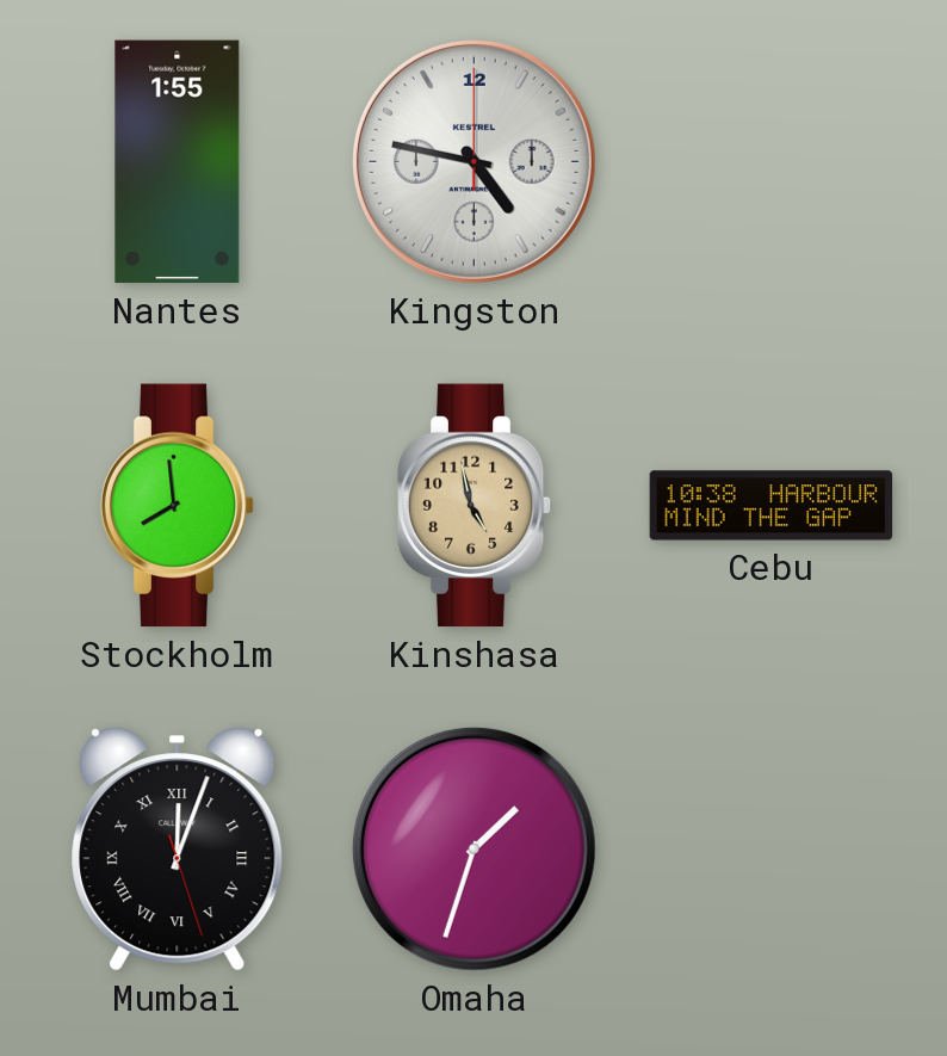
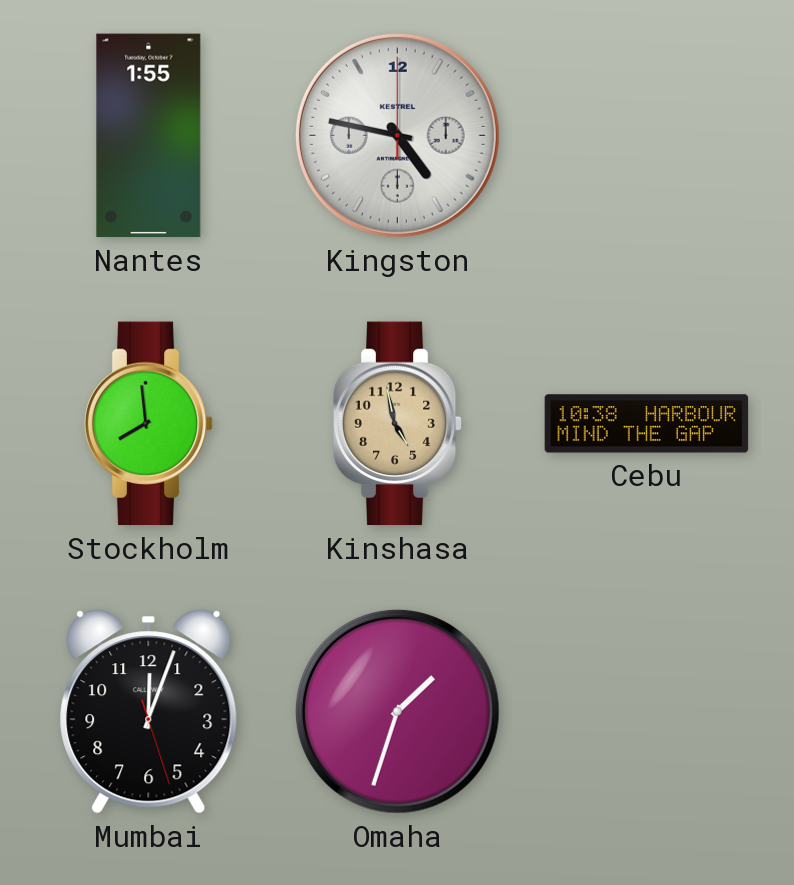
Mumbai numerals: Roman -> Arabic
